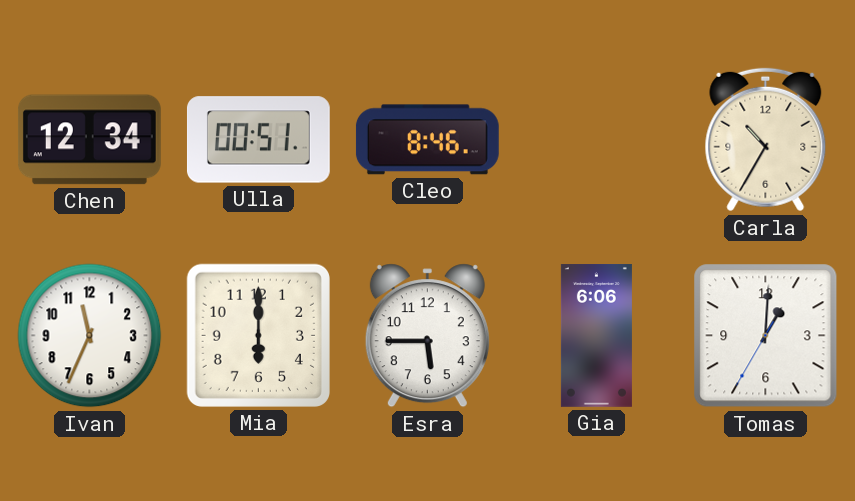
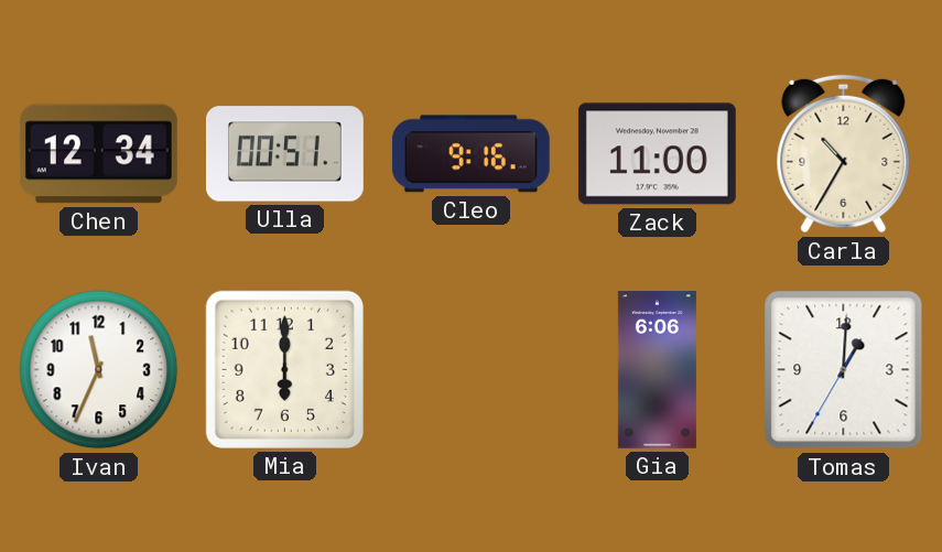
Cleo: 8:46 -> 9:16
Zack: none -> 11:00
Esra: 5:45 -> none
